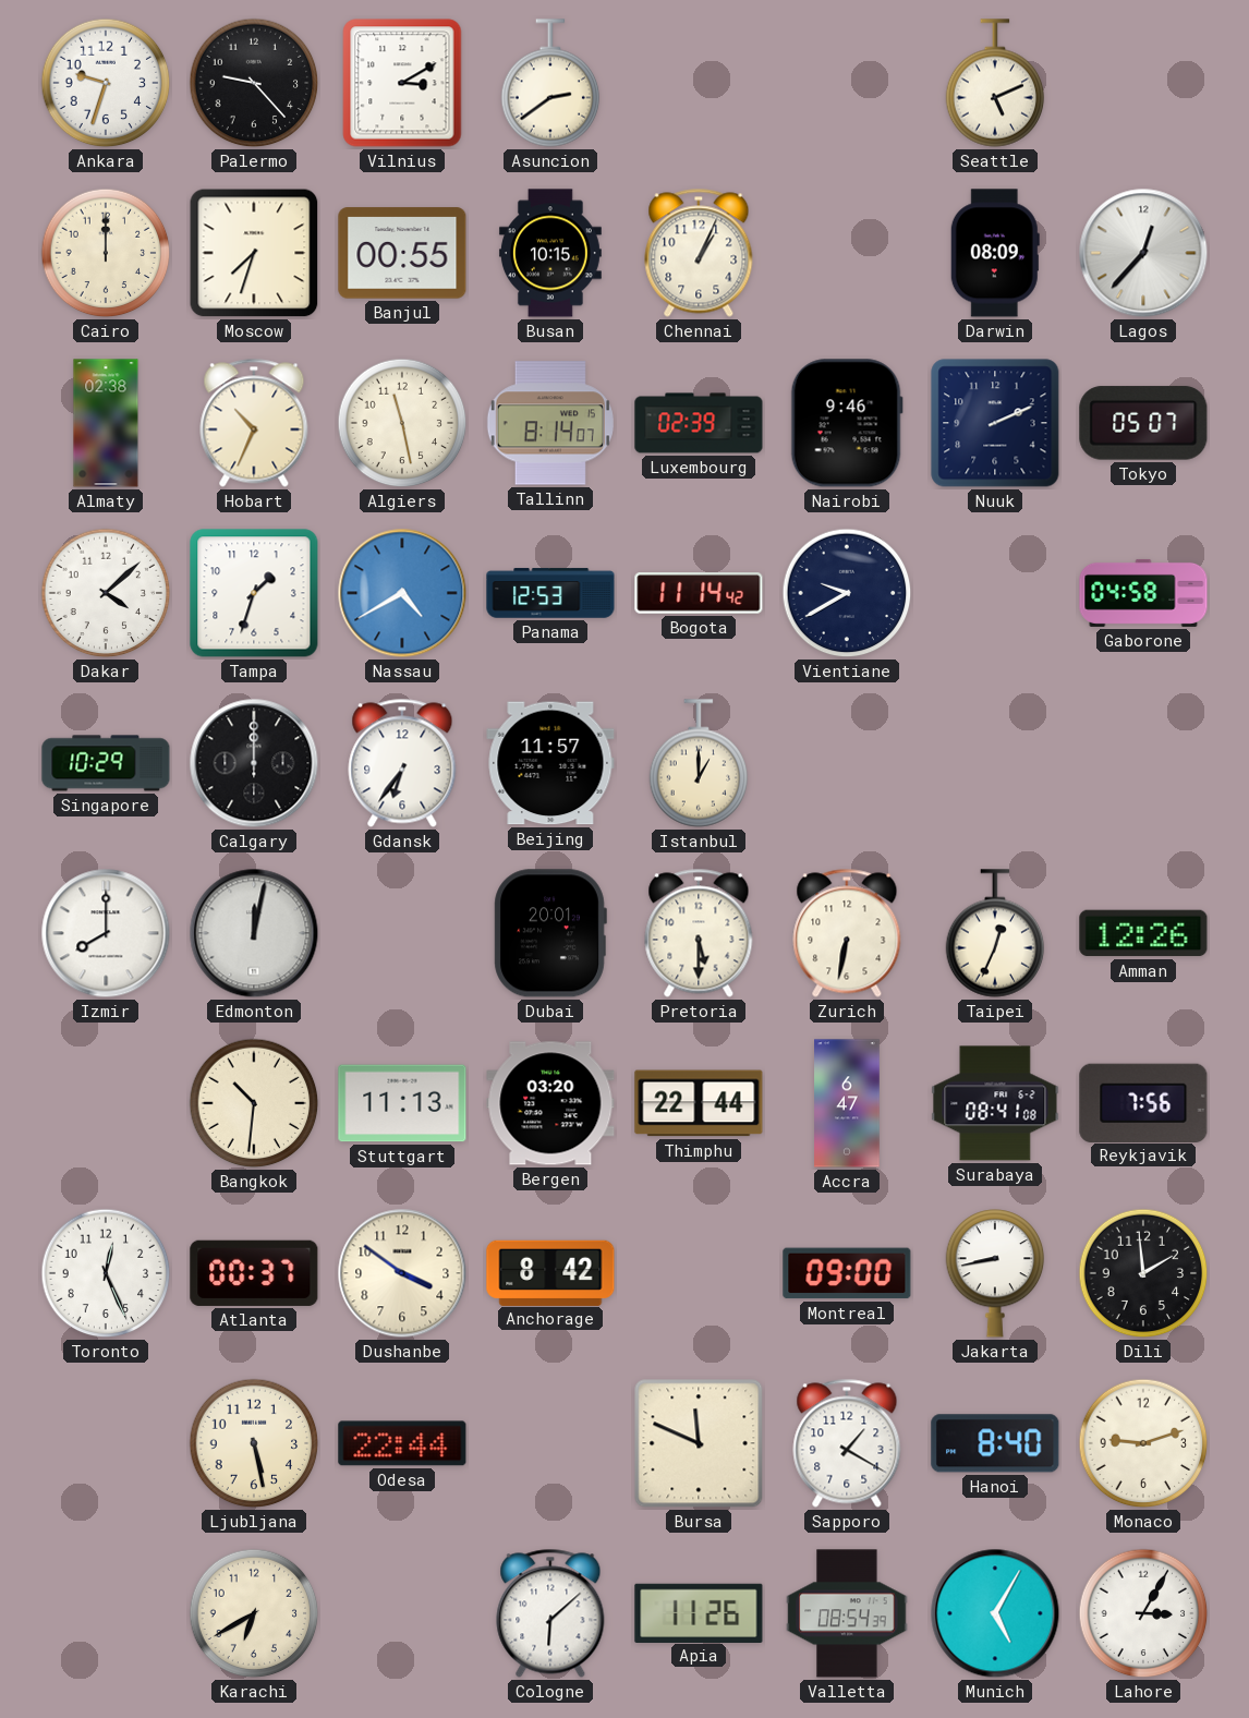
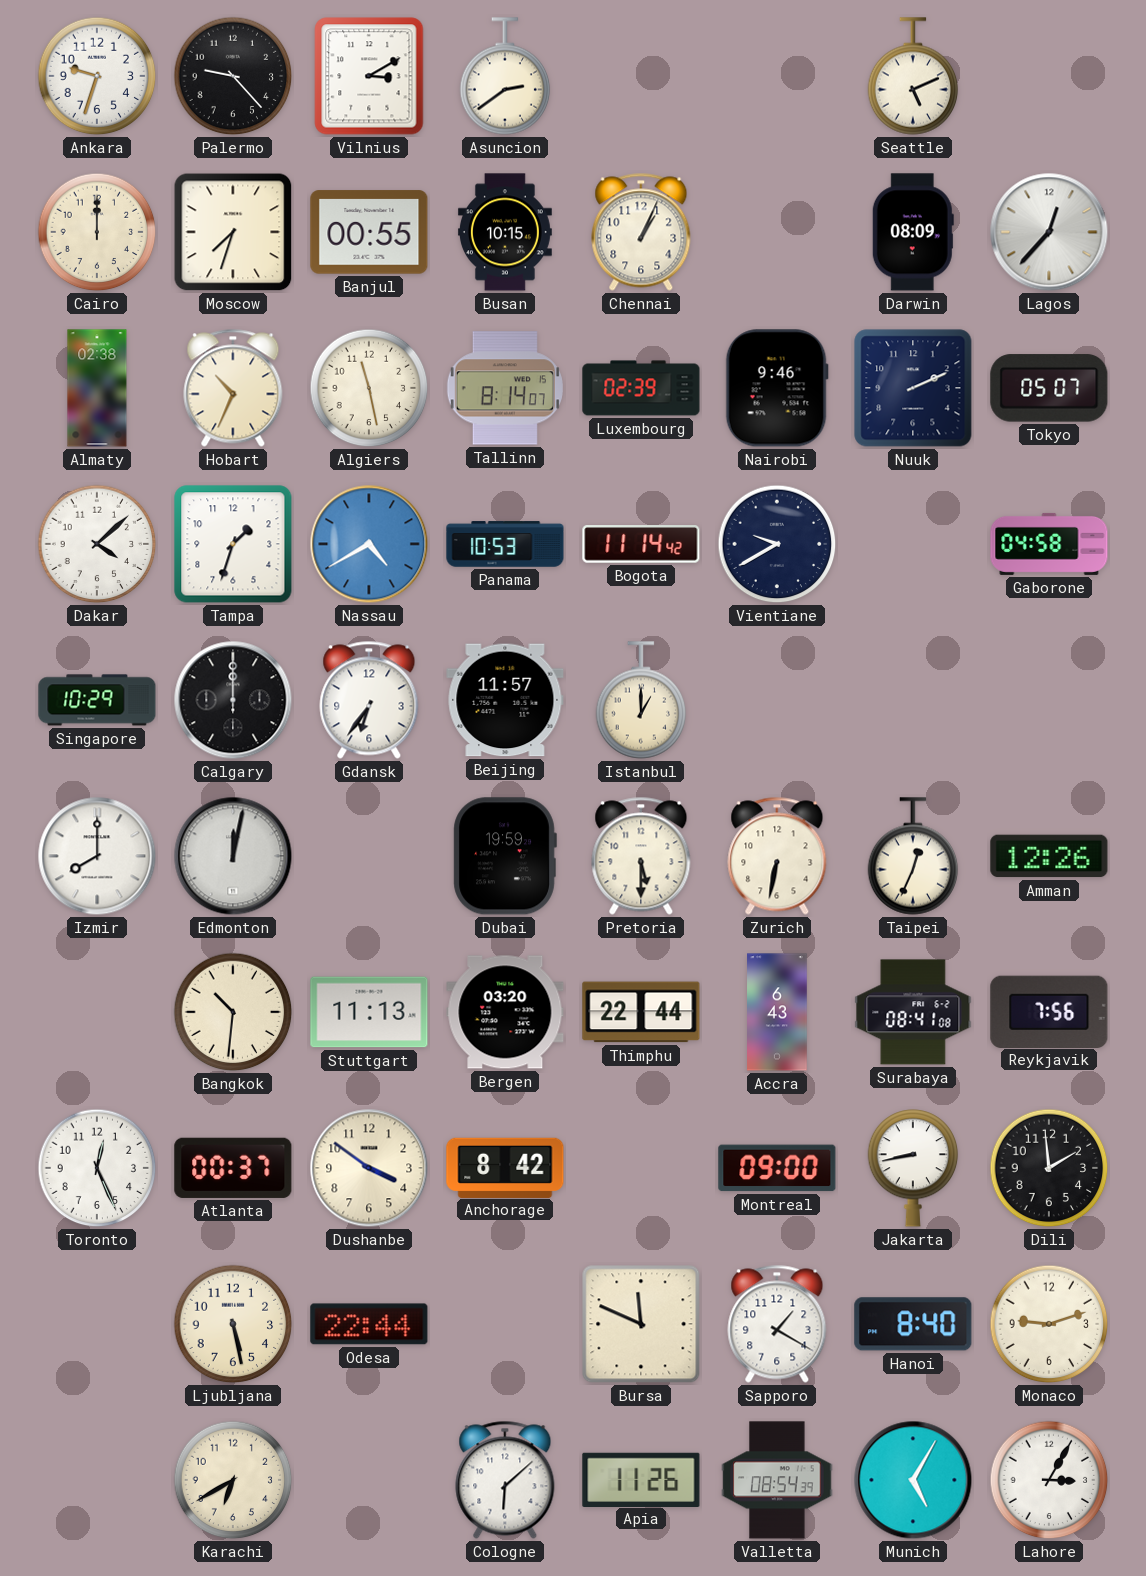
Panama: 12:53 -> 10:53
Dubai: 20:01 -> 19:59
Accra: 6:47 -> 6:43
